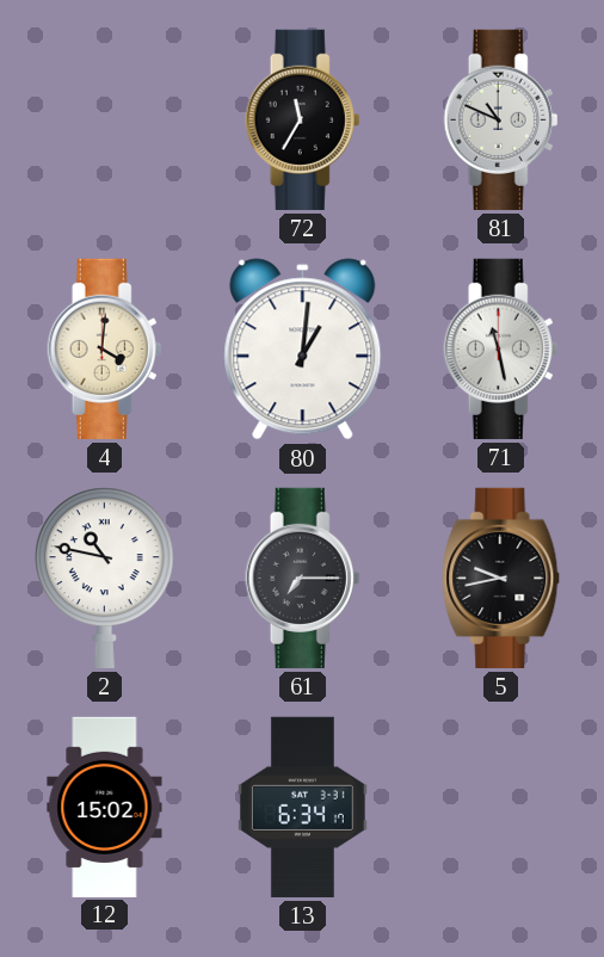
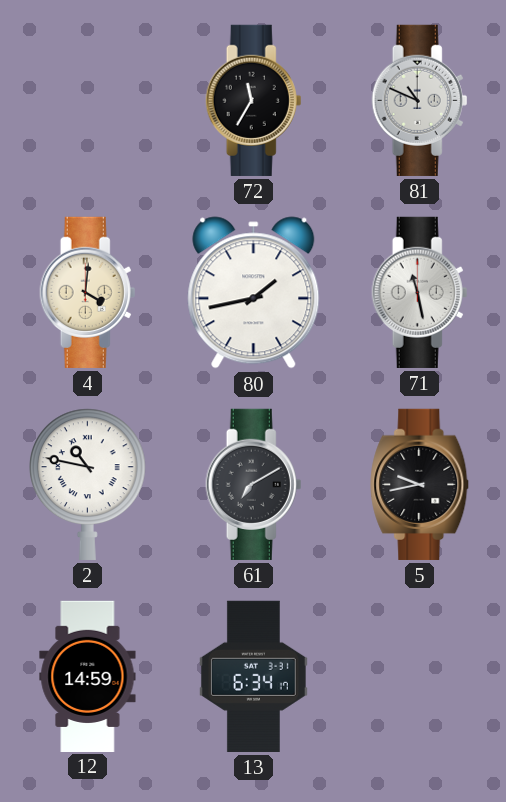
80: 1:01 -> 1:43
61: 7:15 -> 7:10
12: 15:02 -> 14:59
